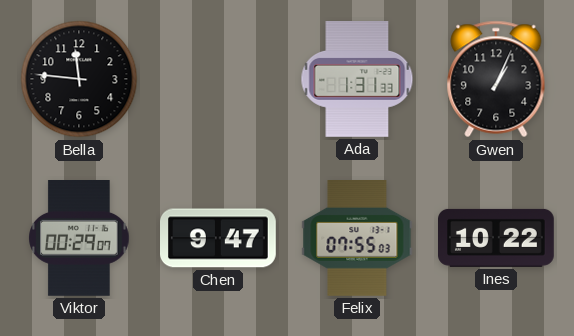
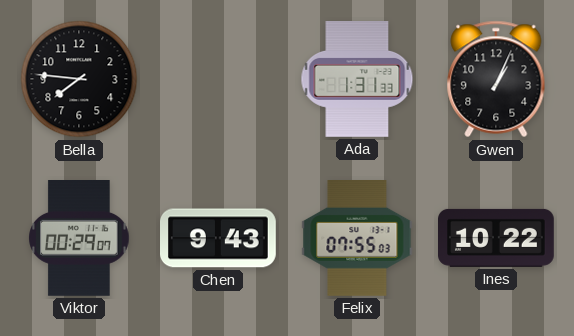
Bella: 11:46 -> 7:46
Chen: 9:47 -> 9:43
